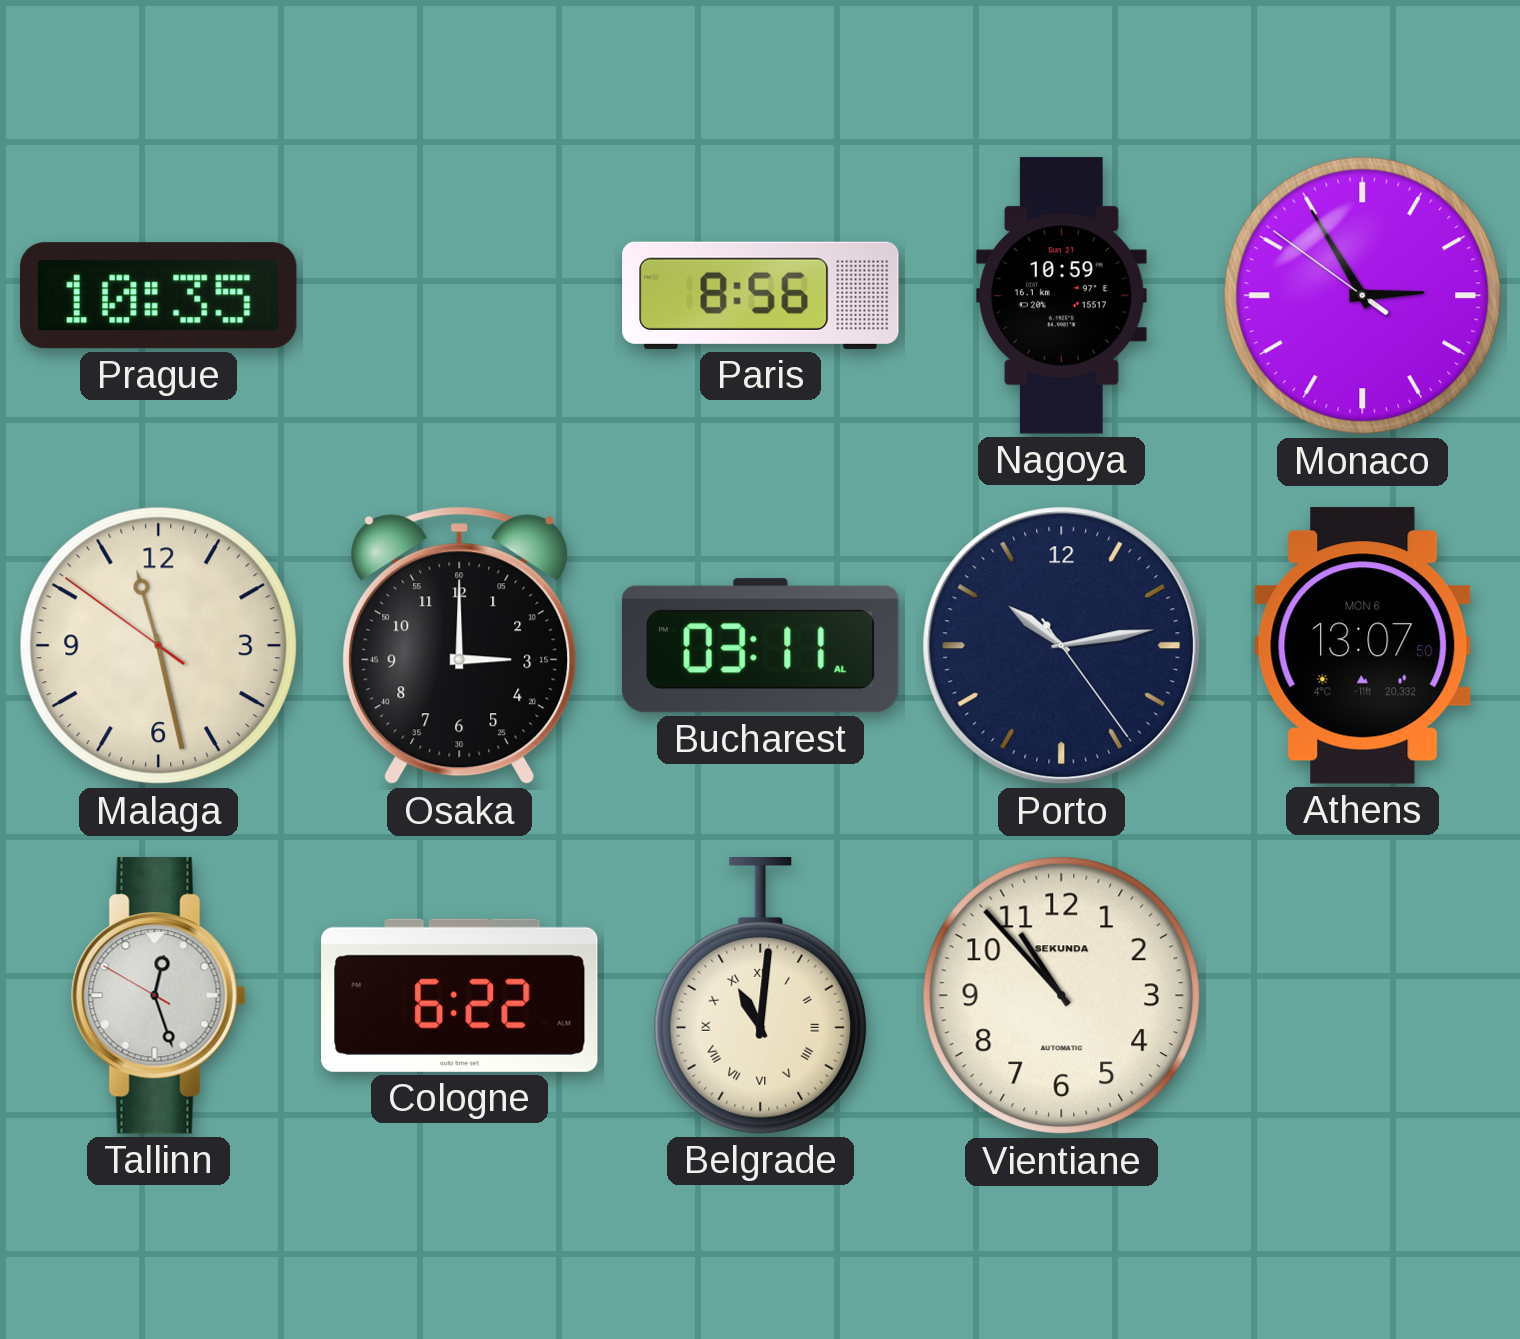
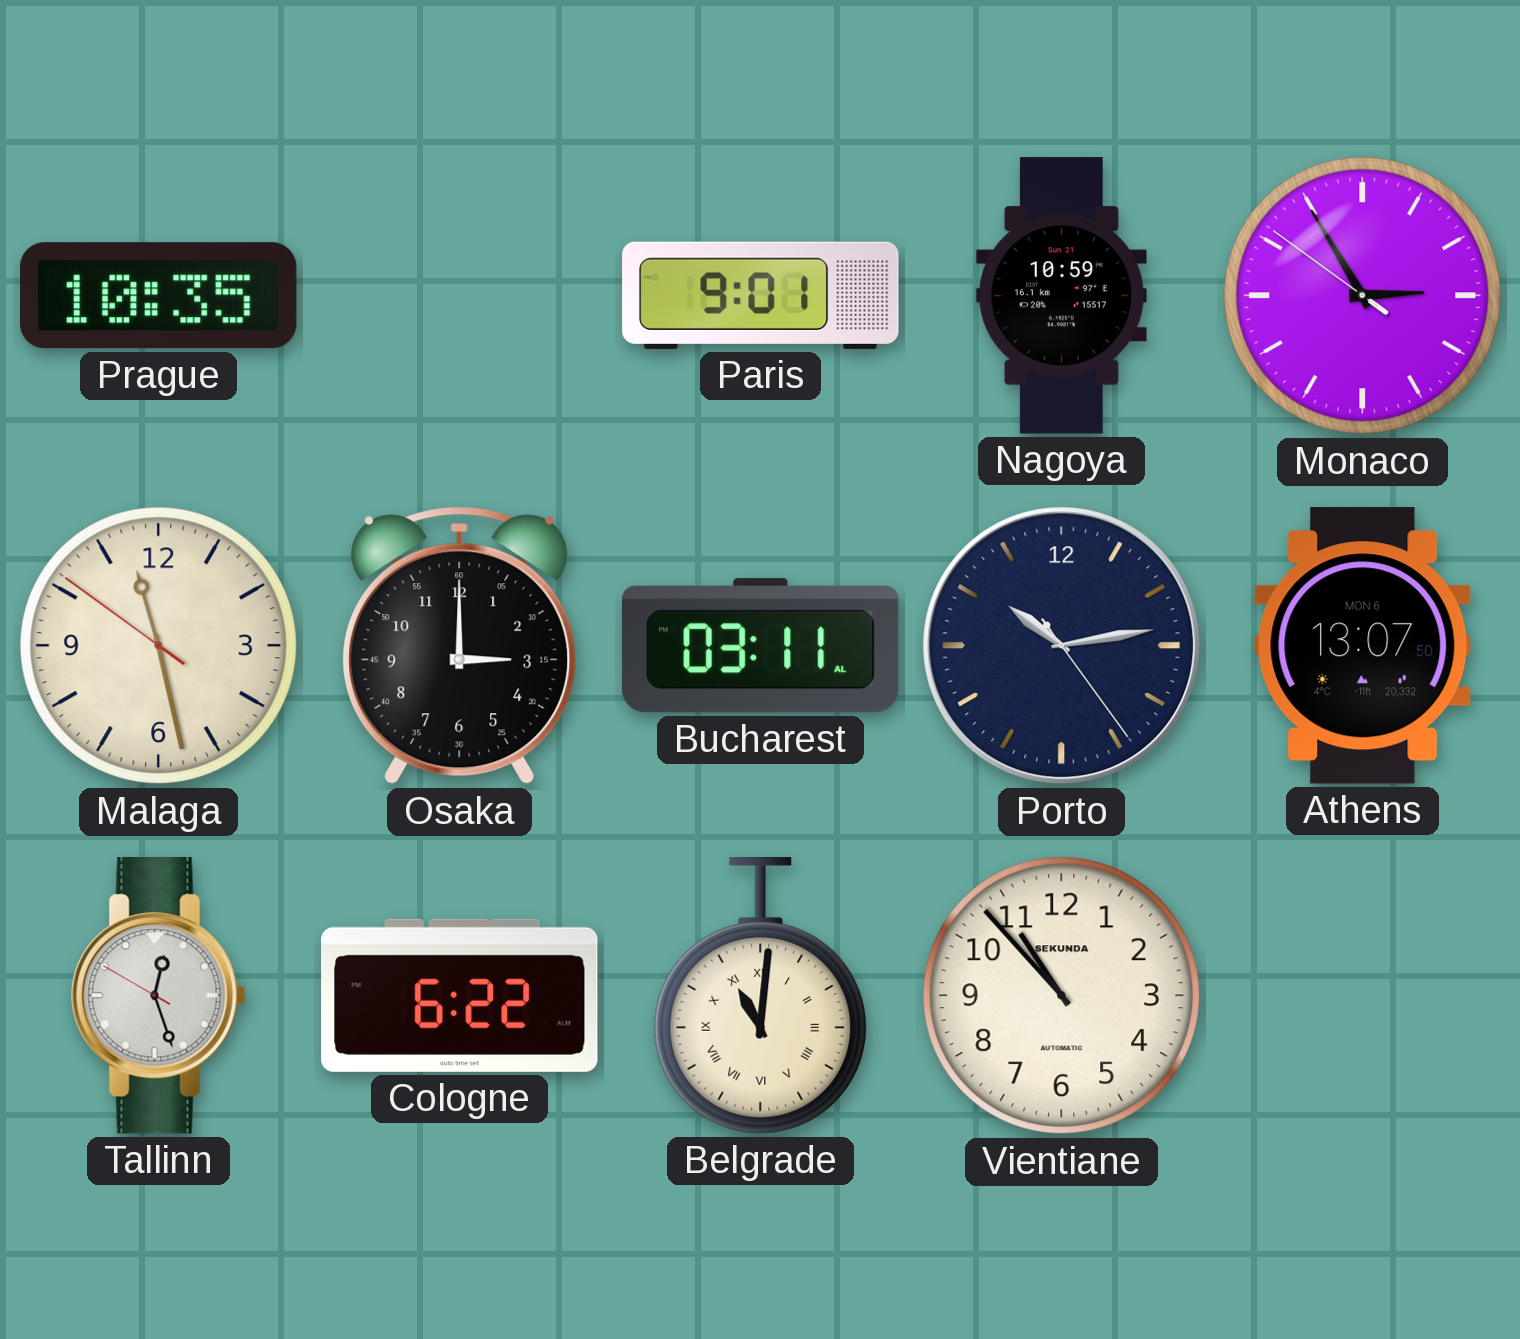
Paris: 8:56 -> 9:01
